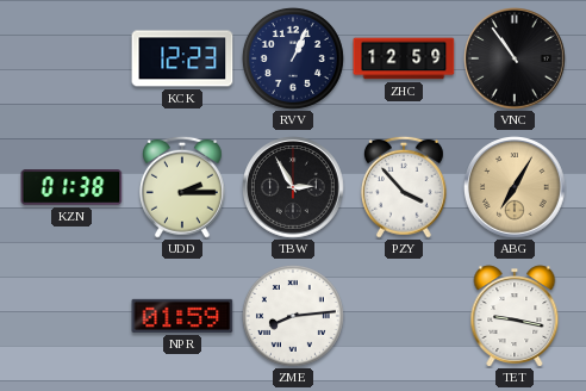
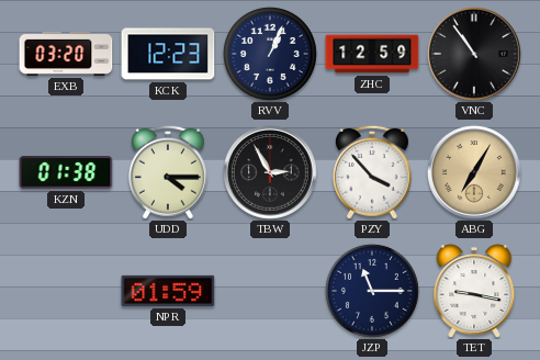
EXB: none -> 03:20
UDD: 2:15 -> 4:15
ZME: 8:14 -> none
JZP: none -> 11:15
